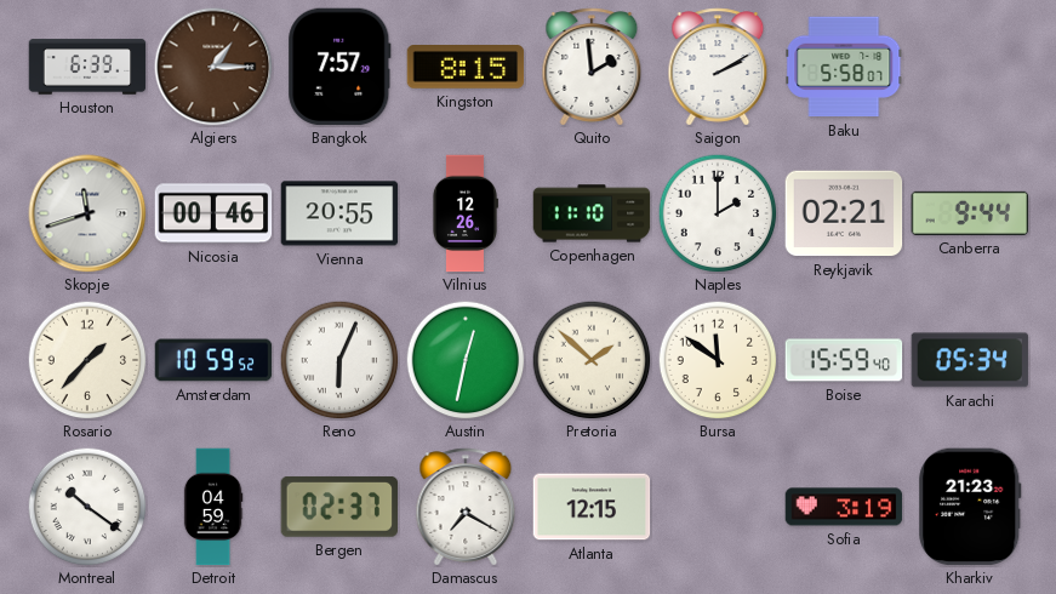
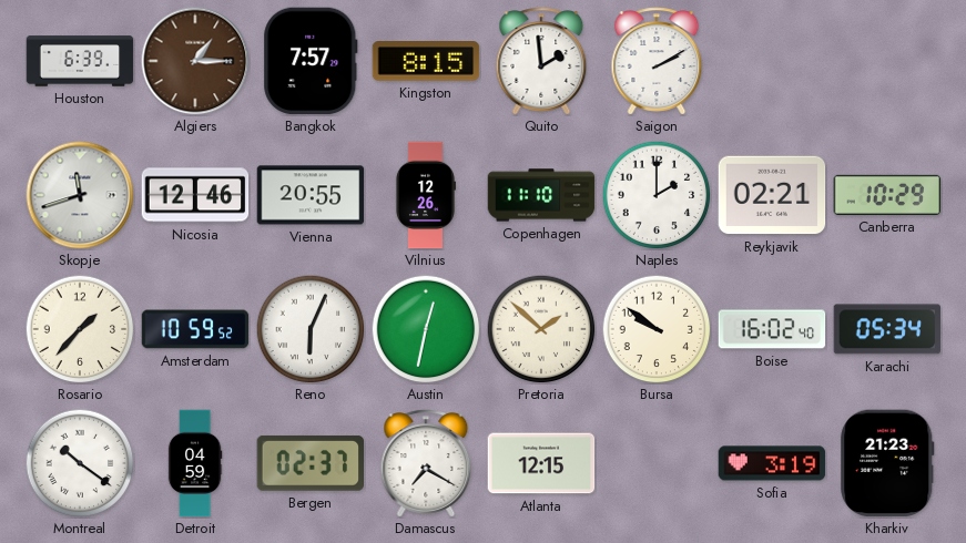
Baku: 5:58 -> none
Nicosia: 00:46 -> 12:46
Canberra: 9:44 -> 10:29
Bursa: 11:51 -> 9:51
Boise: 15:59 -> 16:02
